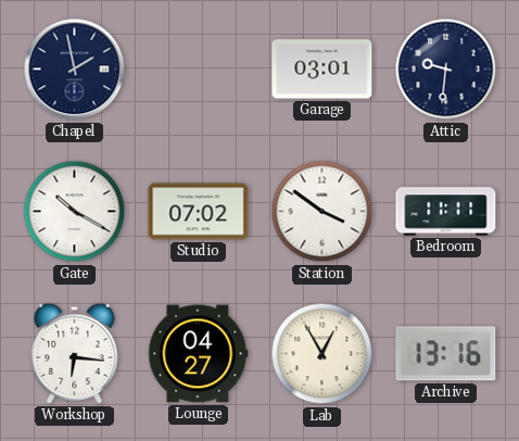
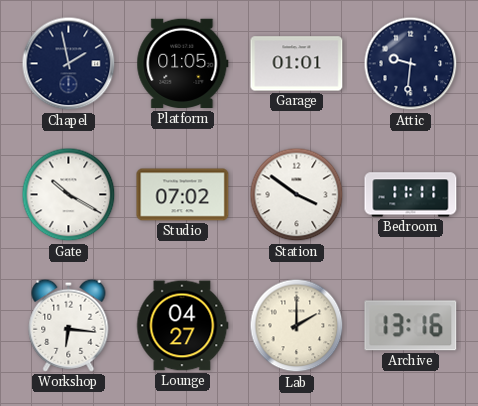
Platform: none -> 01:05
Garage: 03:01 -> 01:01
Lab: 12:55 -> 2:00
